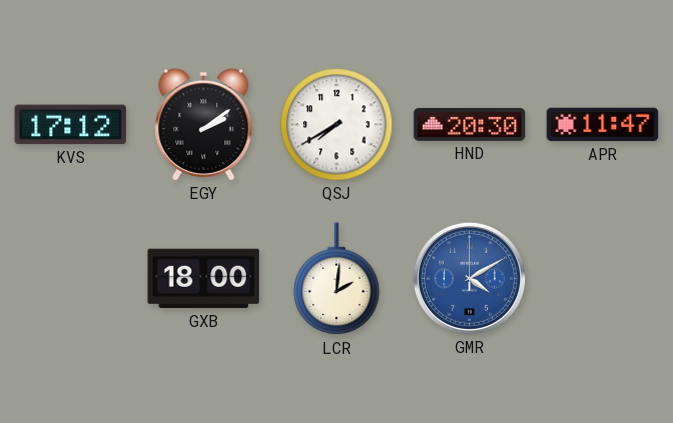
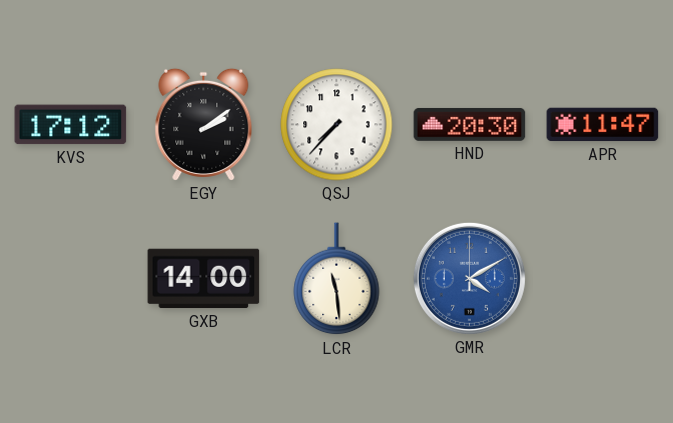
QSJ: 7:40 -> 7:37
GXB: 18:00 -> 14:00
LCR: 2:01 -> 11:29
